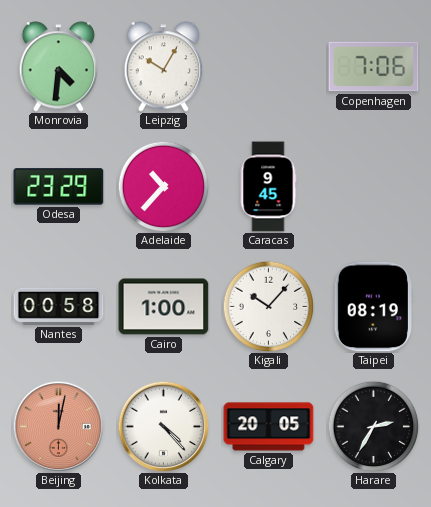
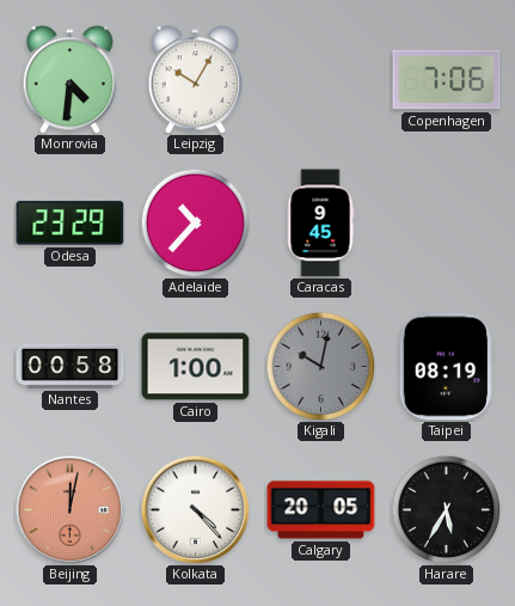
Kigali: 10:07 -> 10:02
Kigali dial: white -> grey
Harare: 2:35 -> 5:35
